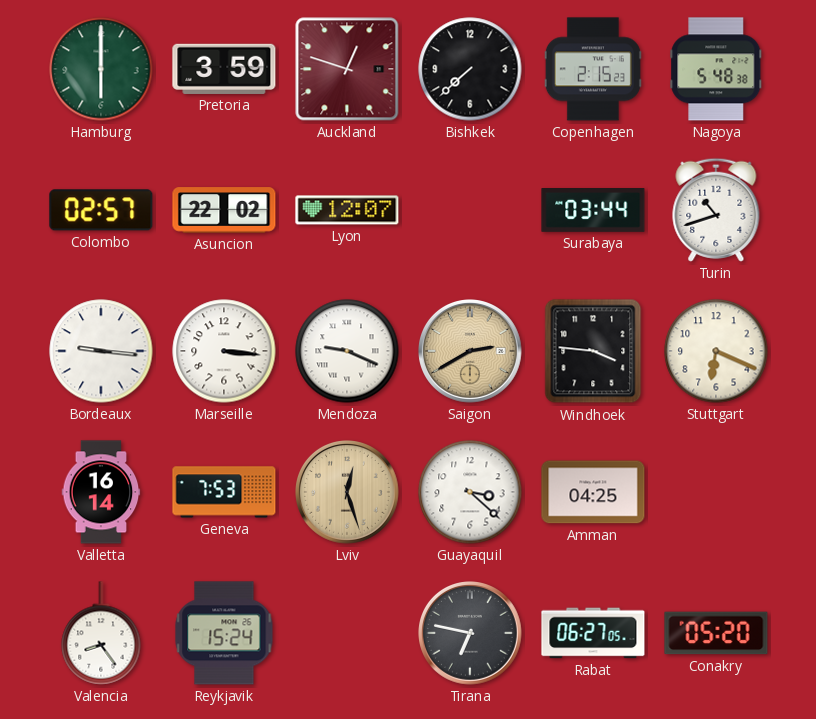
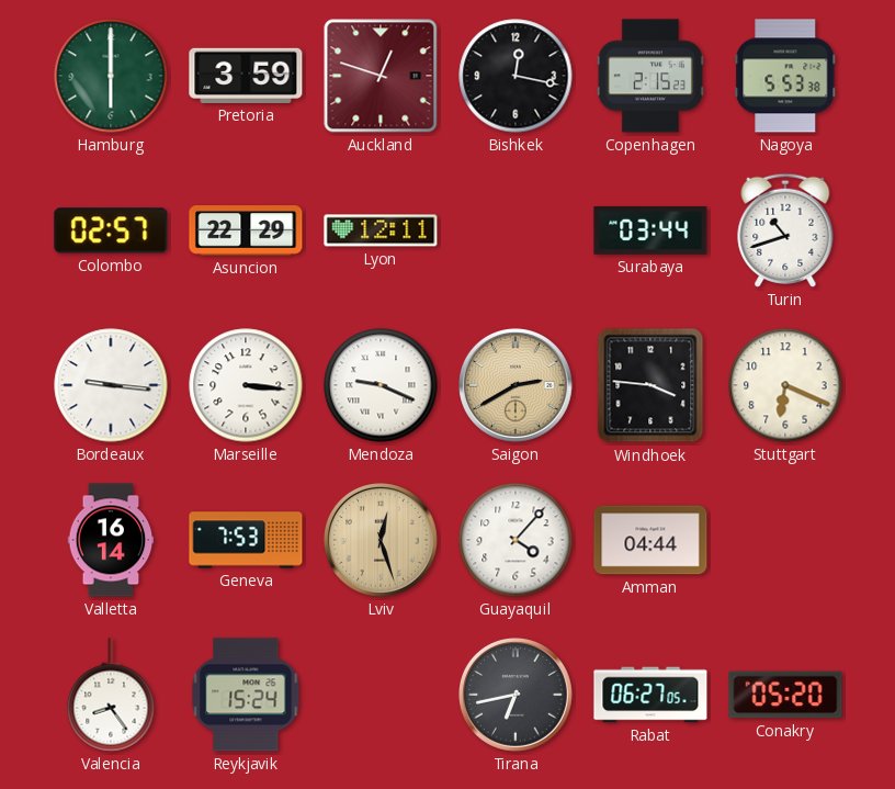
Bishkek: 7:38 -> 12:17
Nagoya: 5:48 -> 5:53
Asuncion: 22:02 -> 22:29
Lyon: 12:07 -> 12:11
Guayaquil: 3:22 -> 4:07
Amman: 04:25 -> 04:44
Tirana: 6:47 -> 6:43
